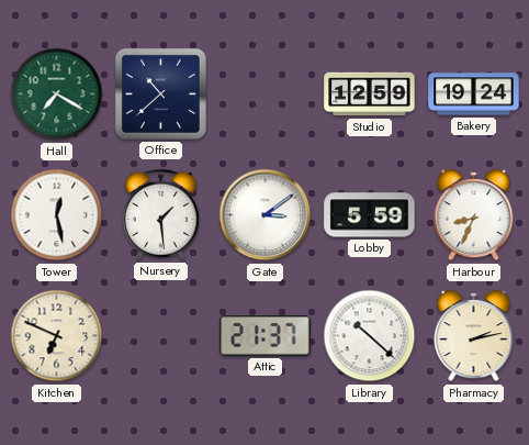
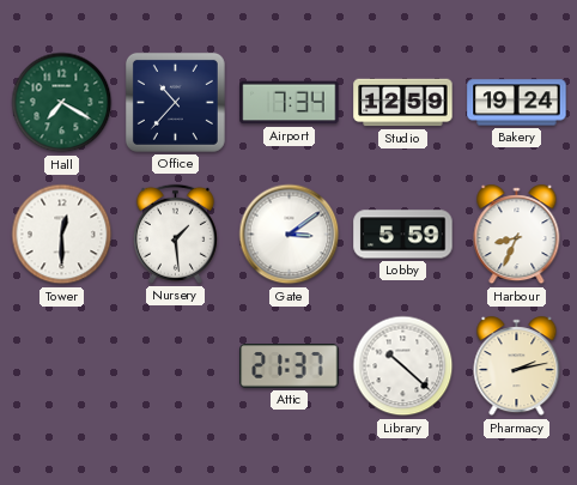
Office: 10:38 -> 10:37
Airport: none -> 7:34
Tower: 12:28 -> 12:30
Kitchen: 6:49 -> none
